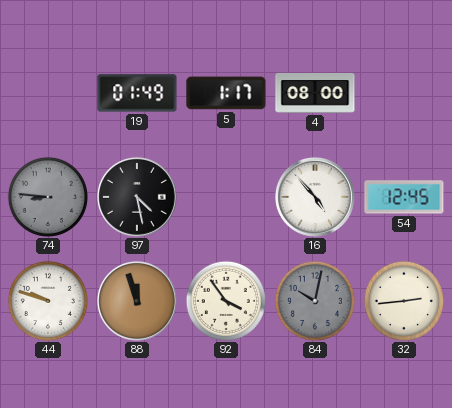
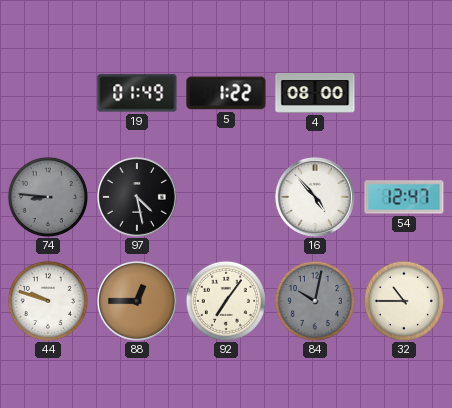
5: 1:17 -> 1:22
54: 12:45 -> 12:47
88: 11:57 -> 12:45
92: 3:54 -> 7:06
32: 2:44 -> 10:45
